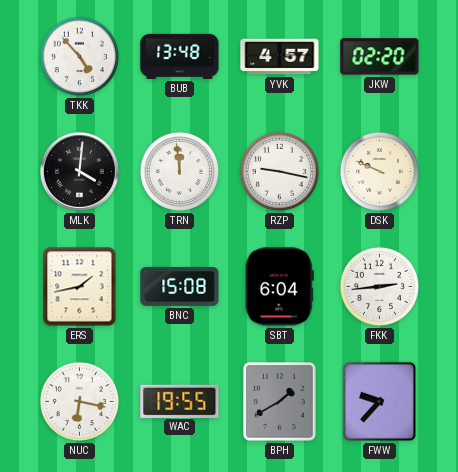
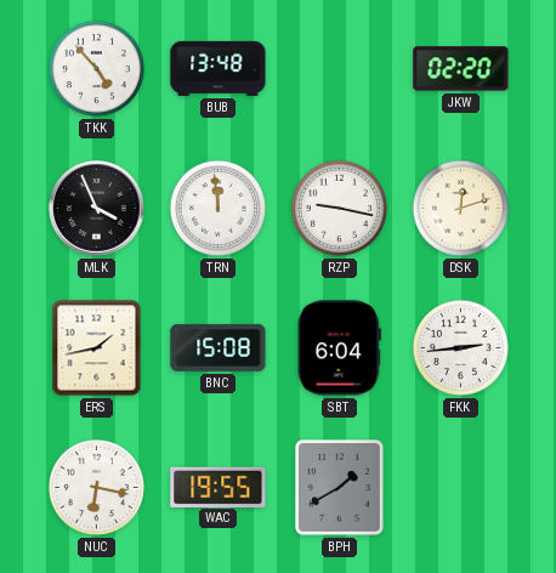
YVK: 4:57 -> none
MLK: 4:01 -> 3:56
DSK: 9:49 -> 12:12
FWW: 9:37 -> none
